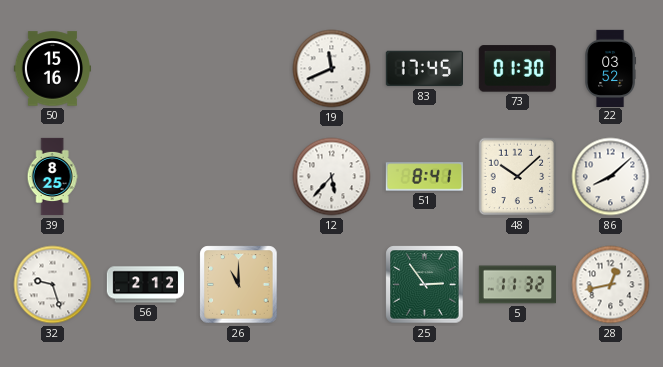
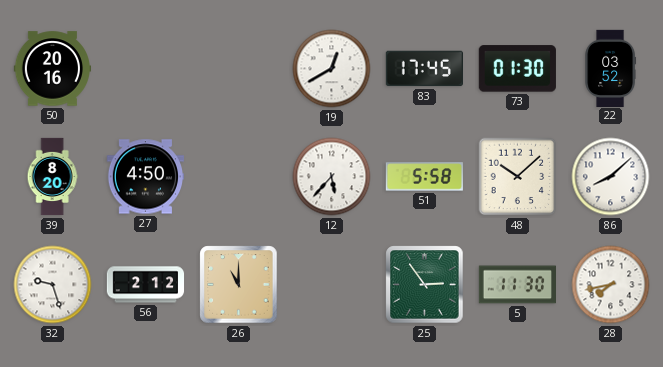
50: 15:16 -> 20:16
19: 11:41 -> 12:40
39: 8:25 -> 8:20
27: none -> 4:50
51: 8:41 -> 5:58
5: 11:32 -> 11:30
28: 12:43 -> 7:43
